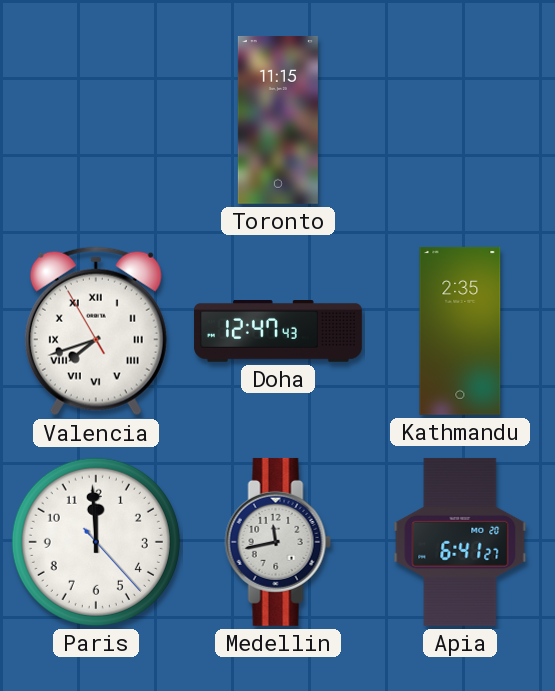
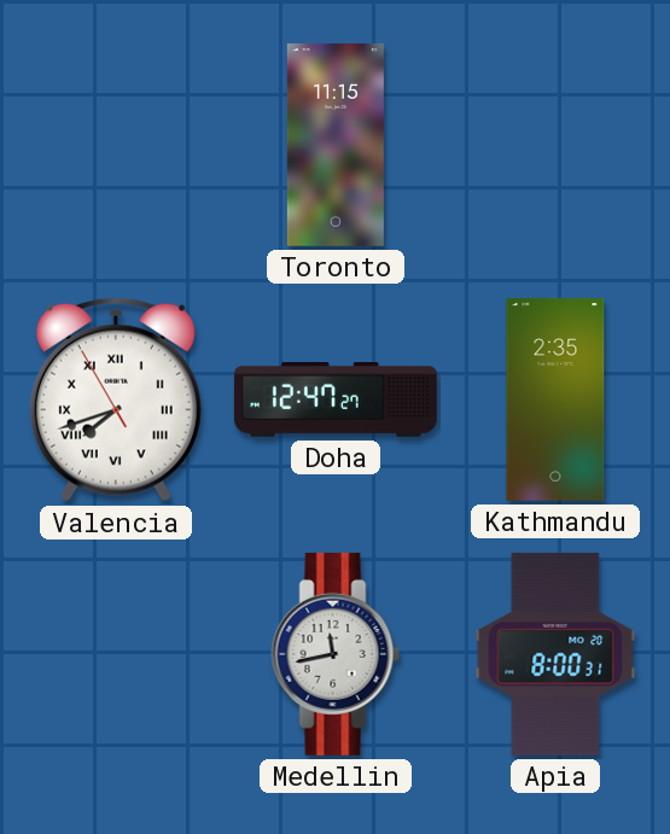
Doha: 12:47:43 -> 12:47:27
Paris: 11:59 -> none
Apia: 6:41 -> 8:00
